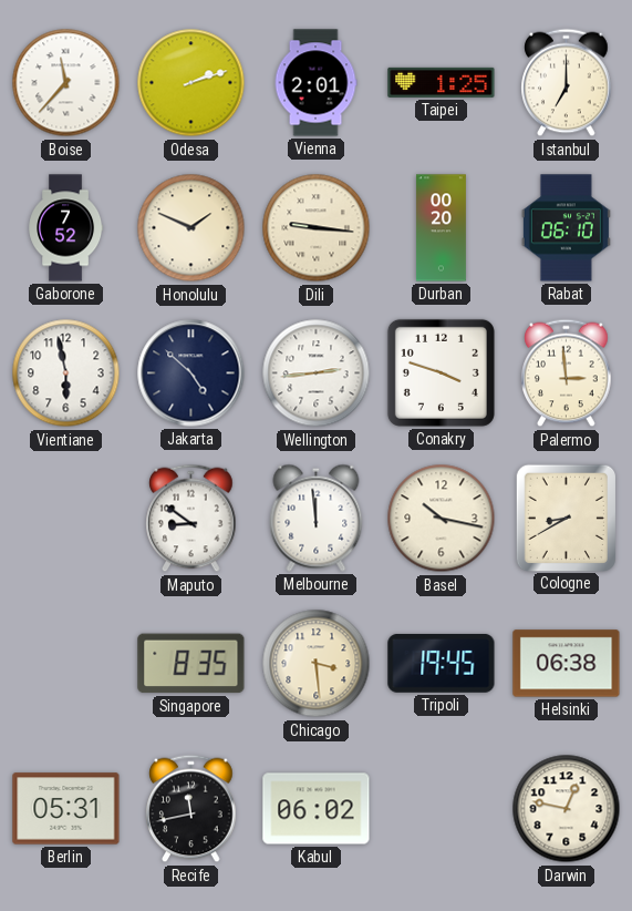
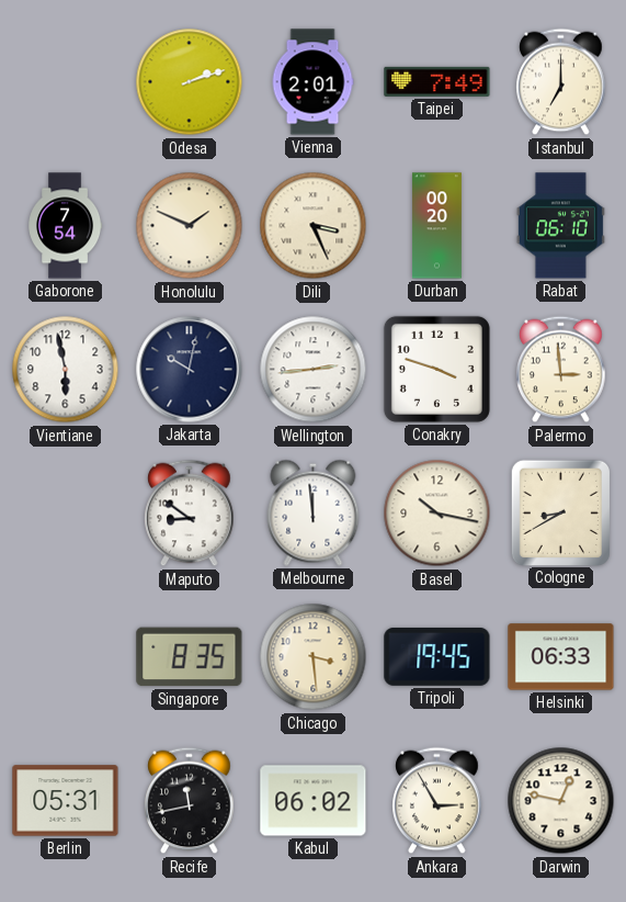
Boise: 11:37 -> none
Taipei: 1:25 -> 7:49
Gaborone: 7:52 -> 7:54
Dili: 9:16 -> 3:26
Jakarta: 4:52 -> 10:02
Helsinki: 06:38 -> 06:33
Ankara: none -> 2:55
